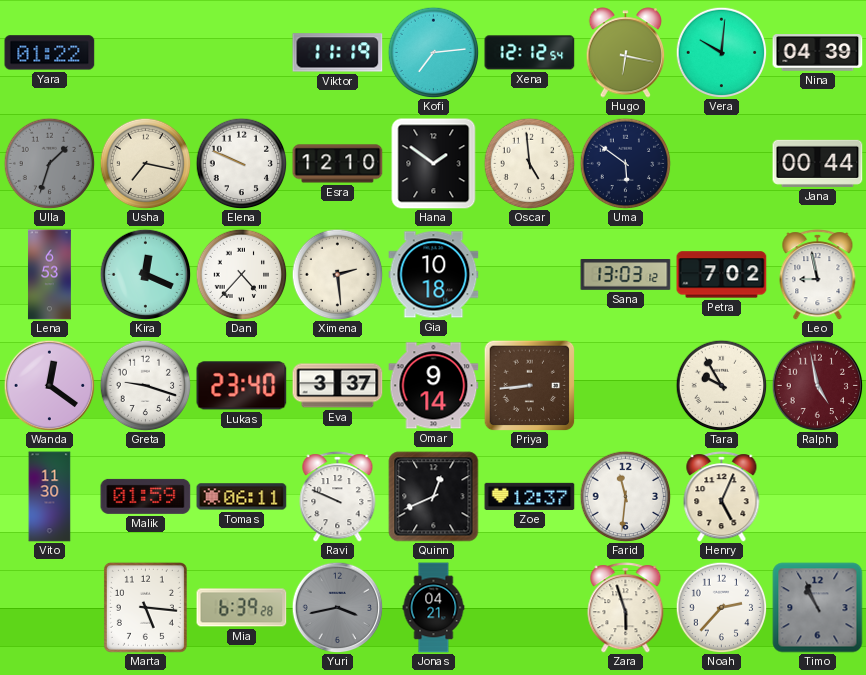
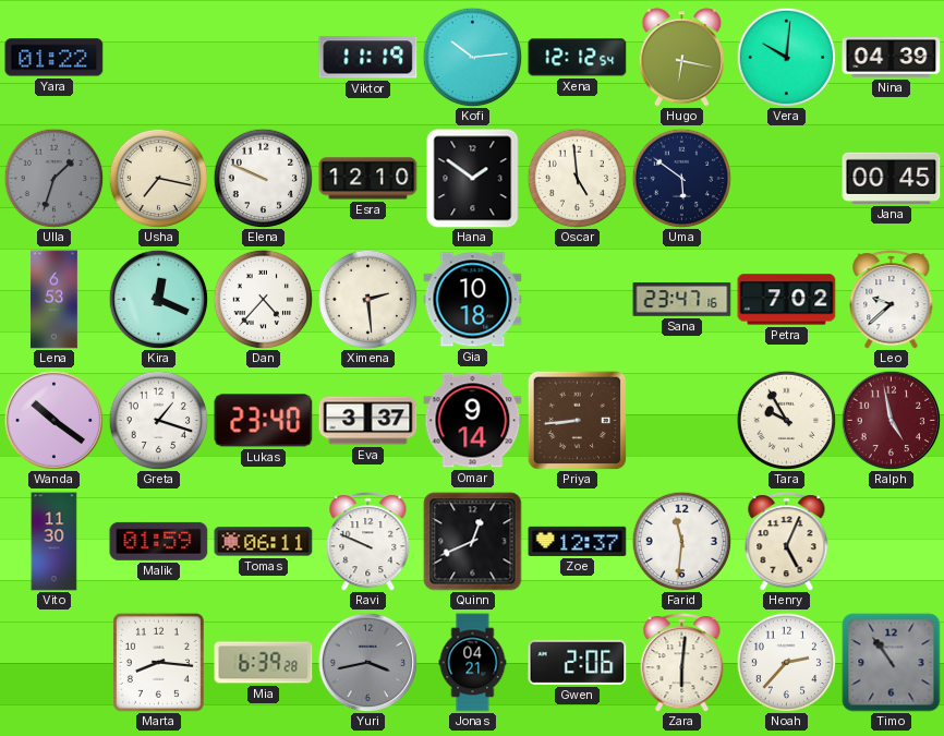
Kofi: 7:14 -> 10:14
Jana: 00:44 -> 00:45
Sana: 13:03 -> 23:47
Leo: 8:58 -> 9:38
Wanda: 12:21 -> 10:21
Greta: 9:18 -> 1:18
Marta: 5:16 -> 8:16
Gwen: none -> 2:06
Zara: 5:57 -> 6:01
Timo: 10:56 -> 10:54
